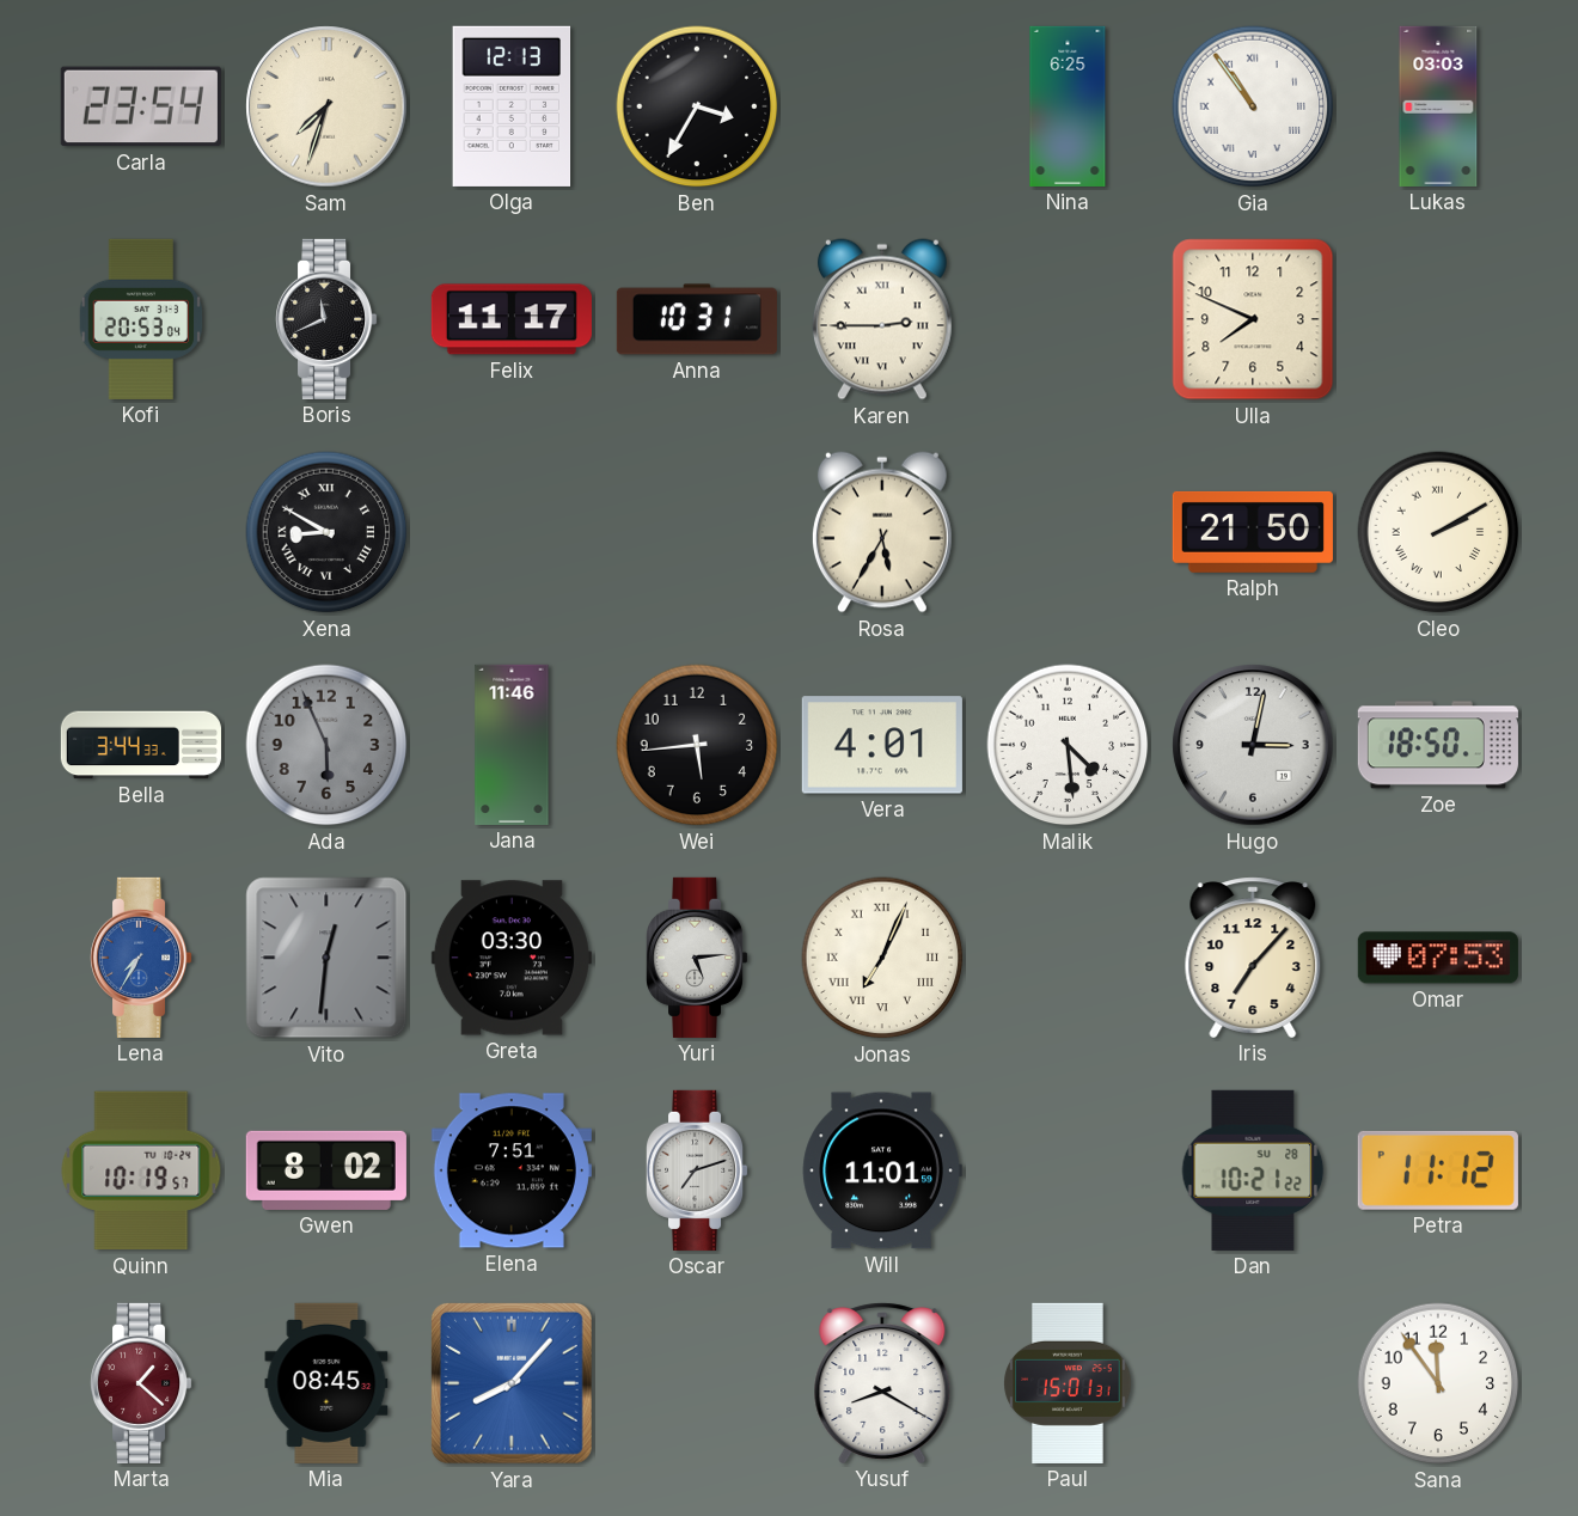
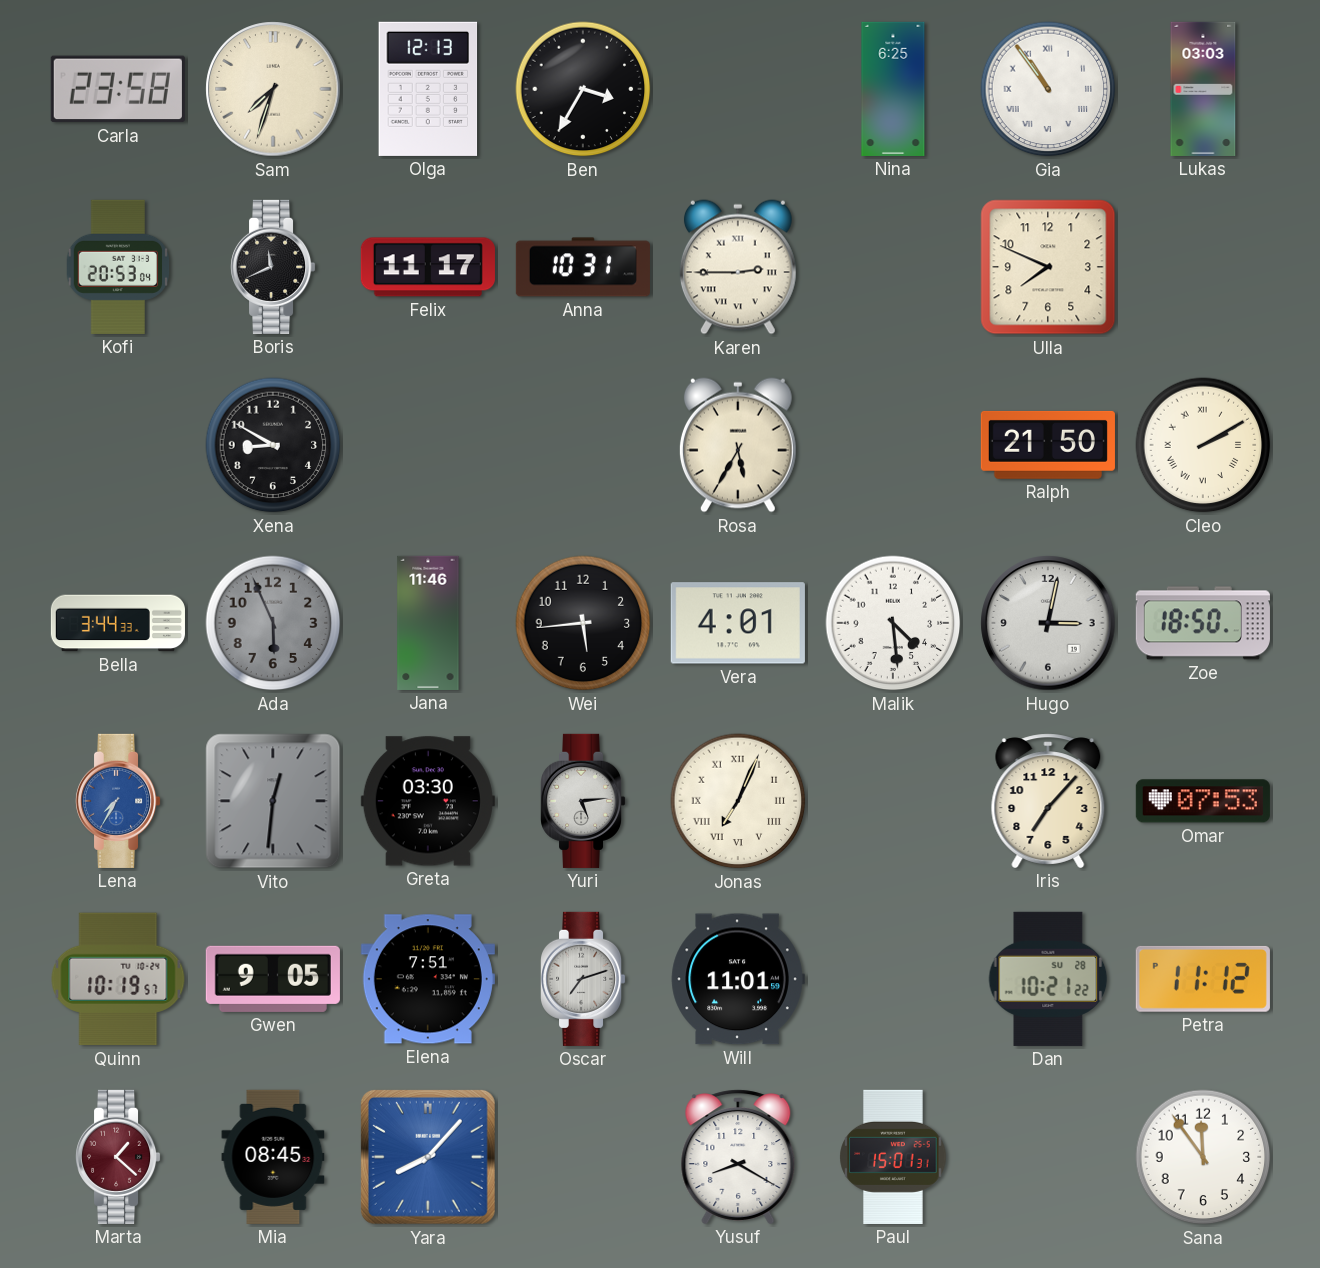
Carla: 23:54 -> 23:58
Xena numerals: Roman -> Arabic
Gwen: 8:02 -> 9:05
